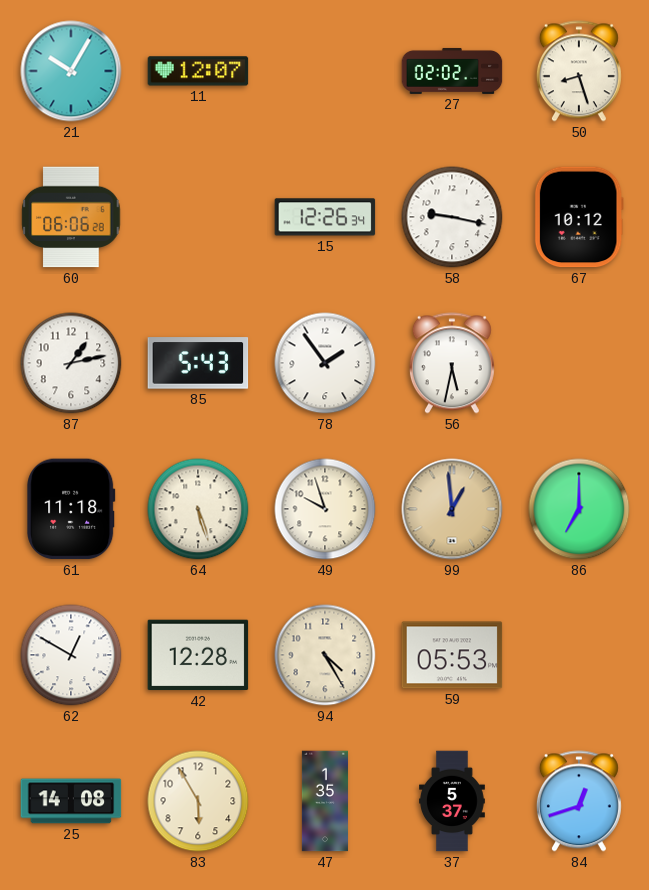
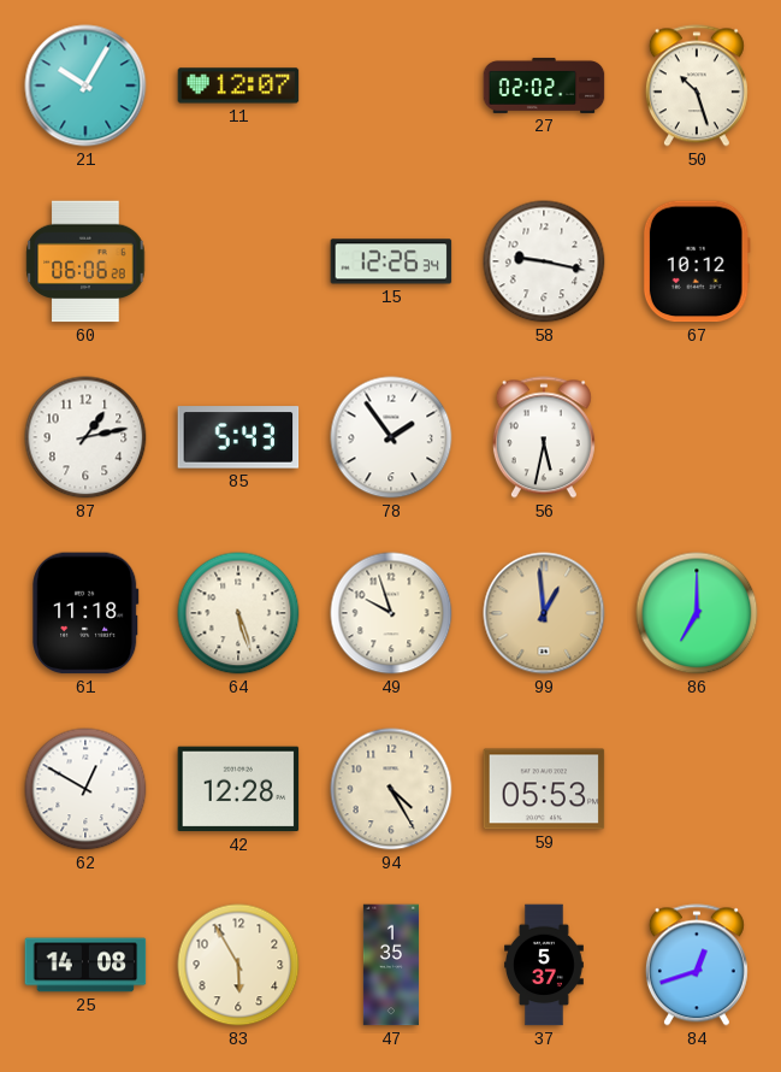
50: 8:27 -> 10:27
